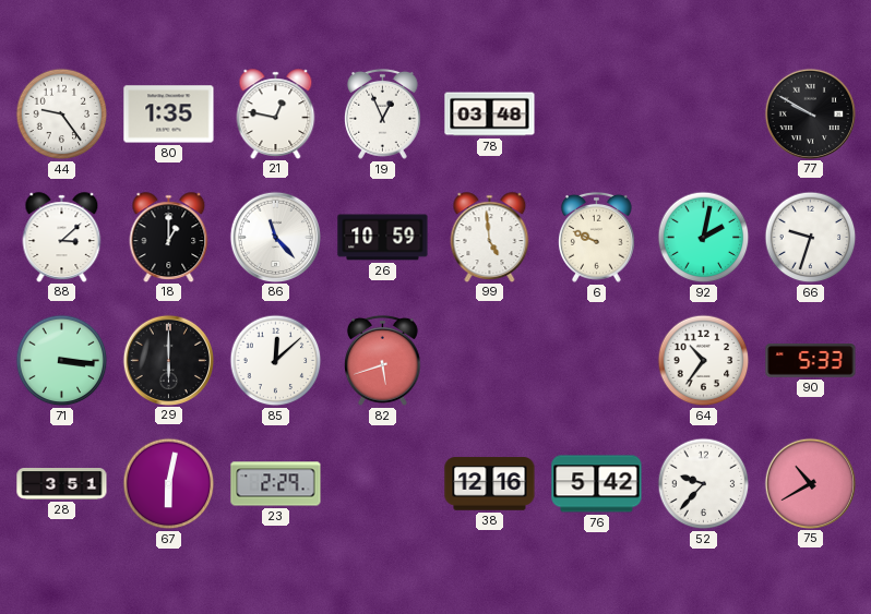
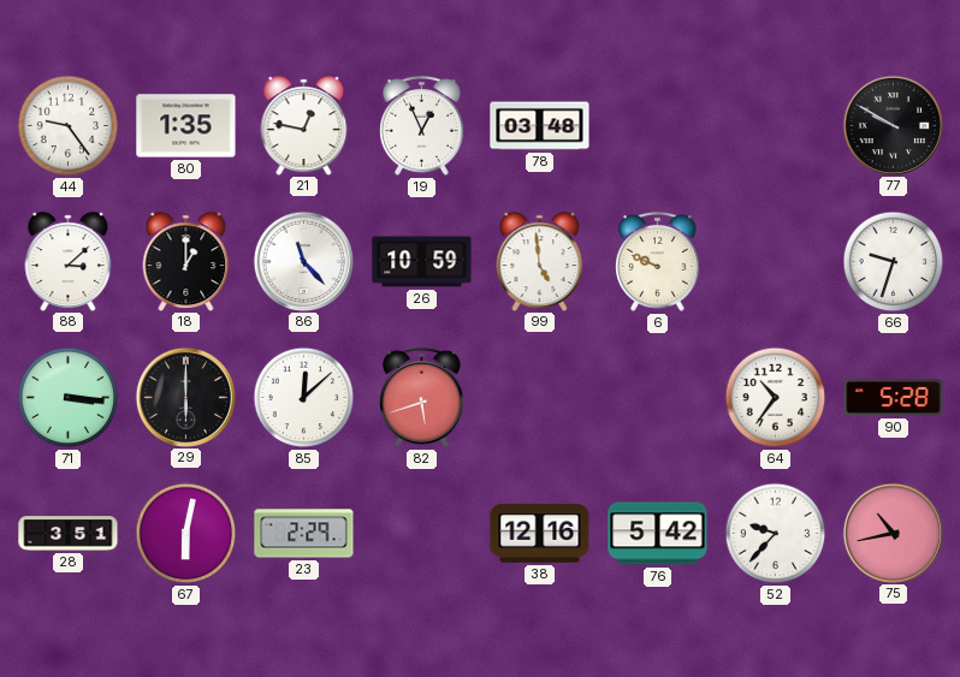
92: 2:02 -> none
90: 5:33 -> 5:28
75: 10:40 -> 10:43
